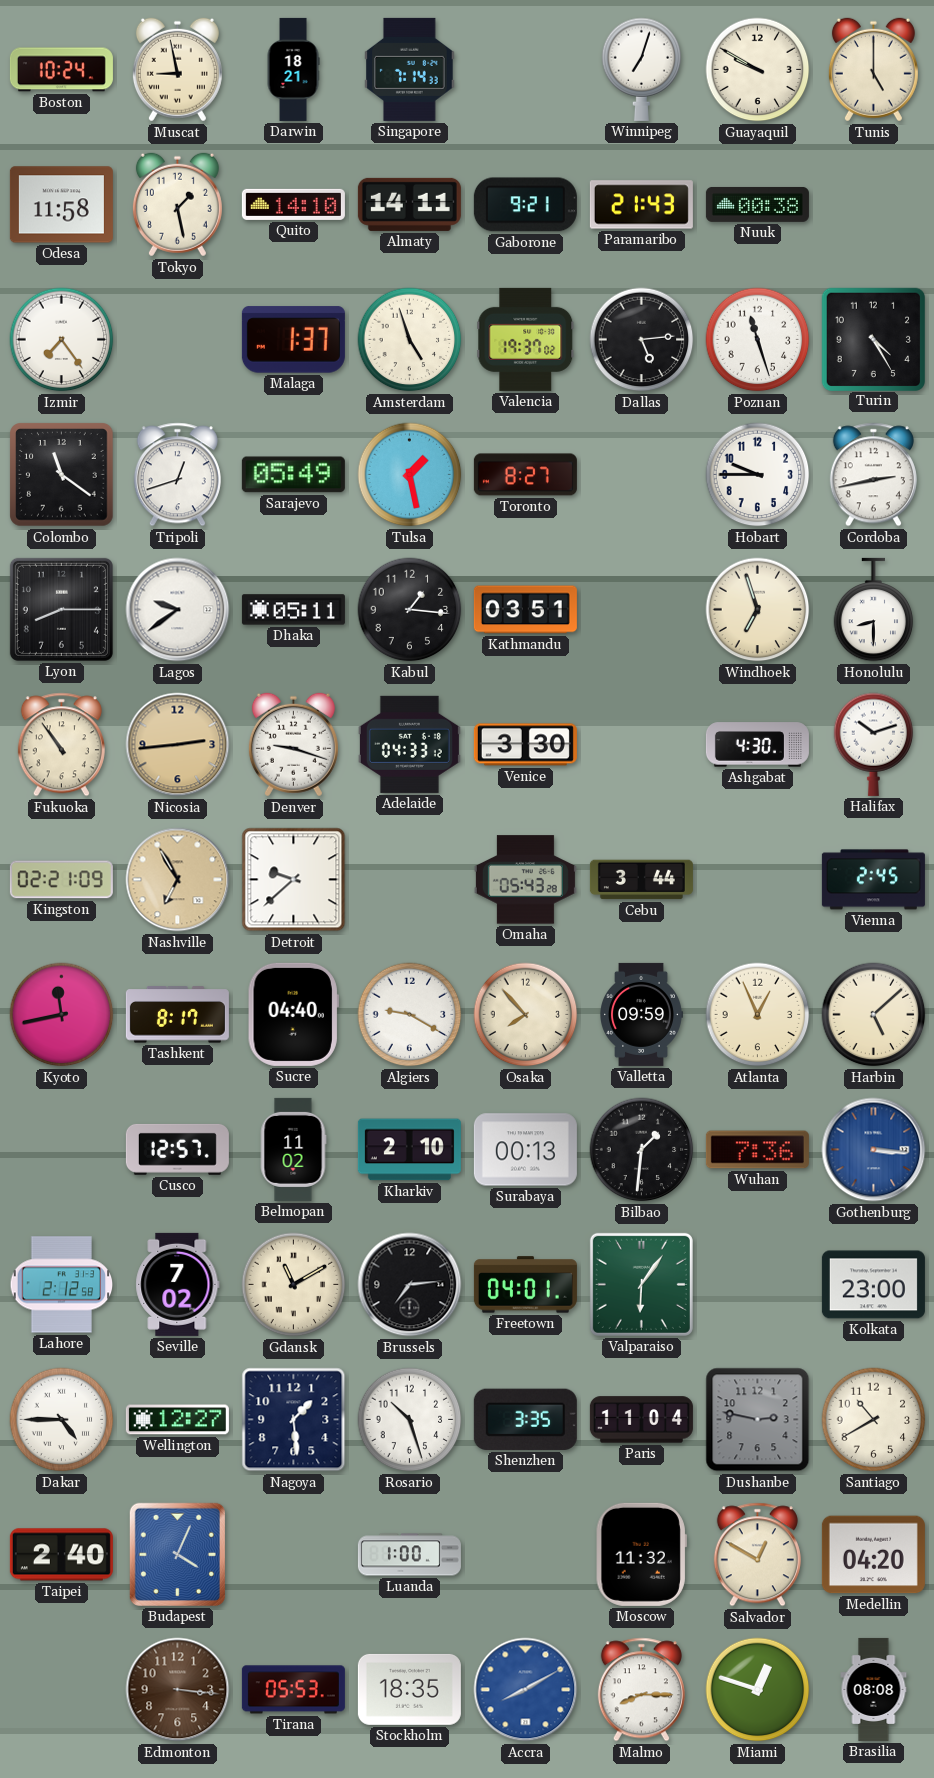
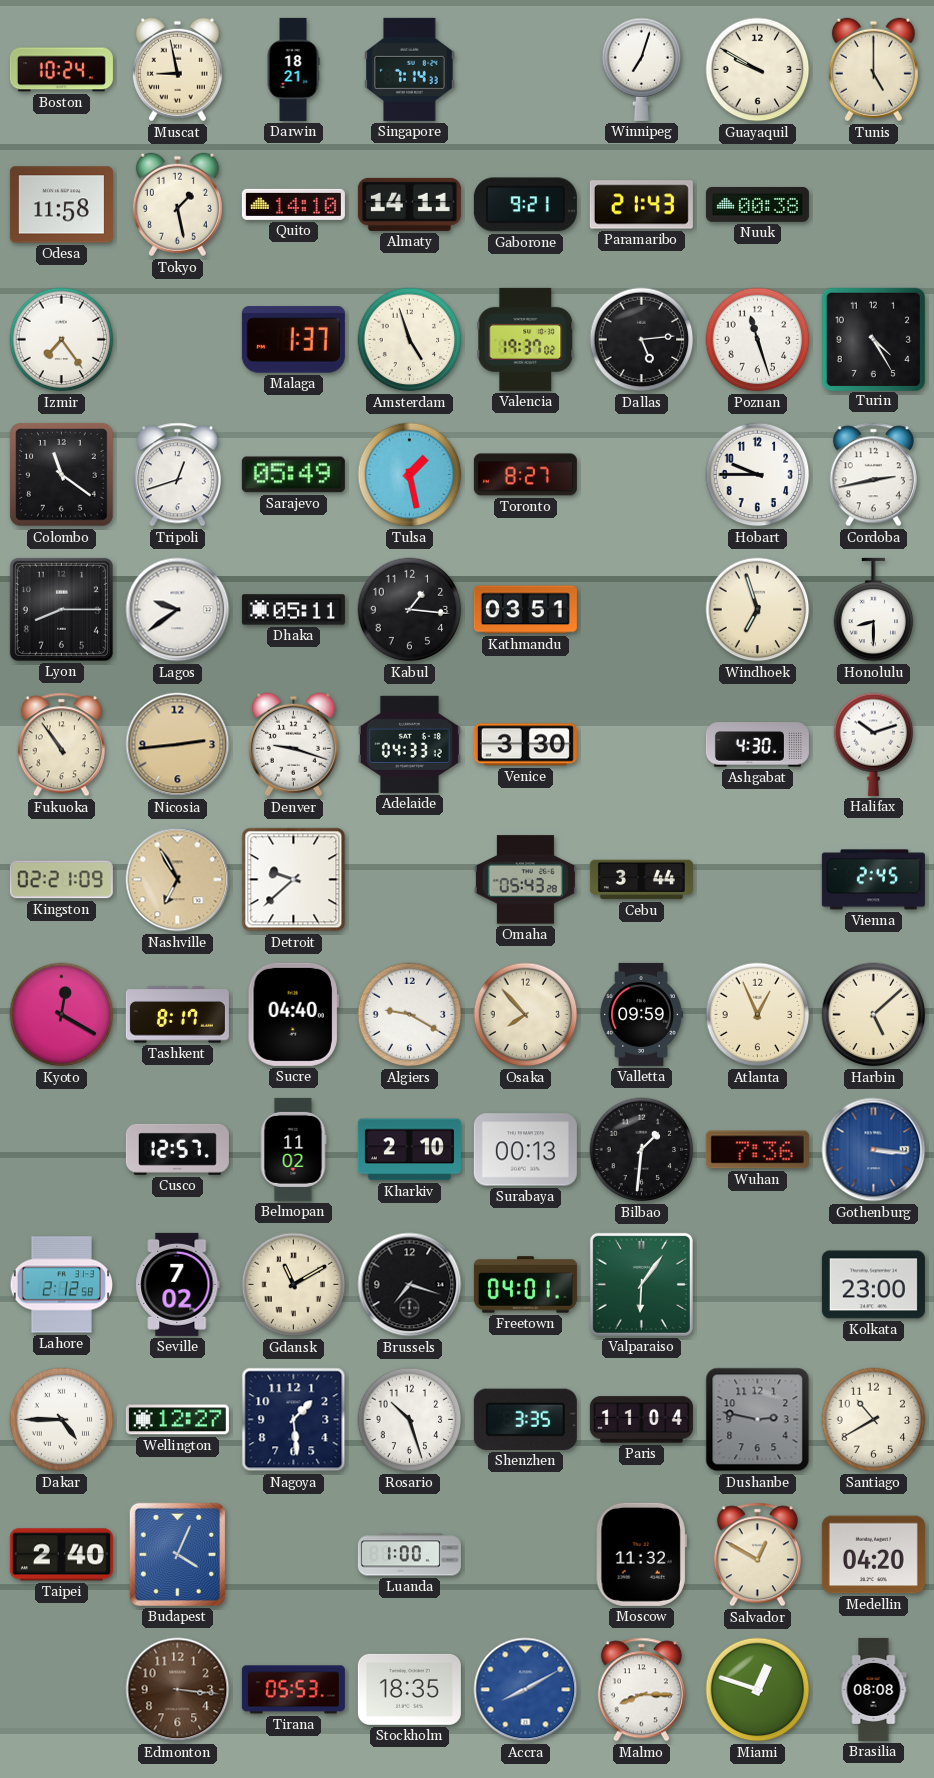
Kyoto: 11:43 -> 12:20
Brussels: 7:14 -> 7:18
